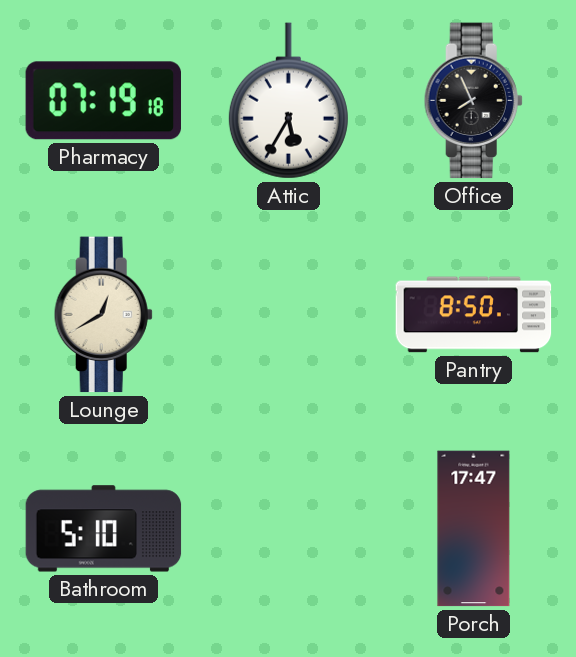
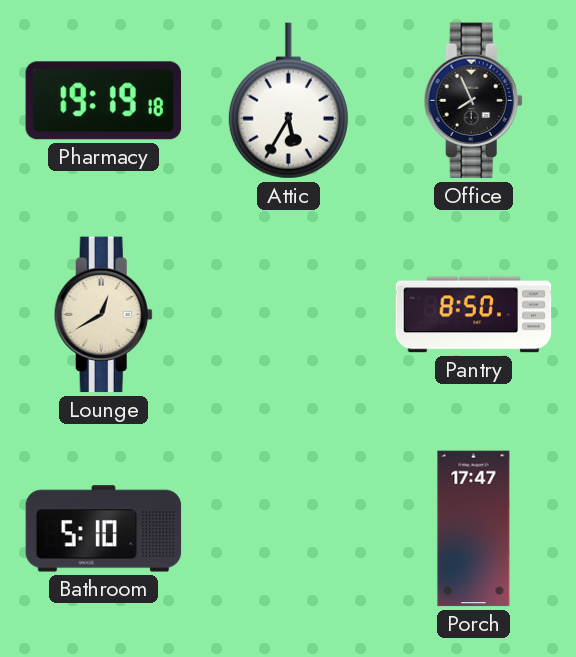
Pharmacy: 07:19 -> 19:19
